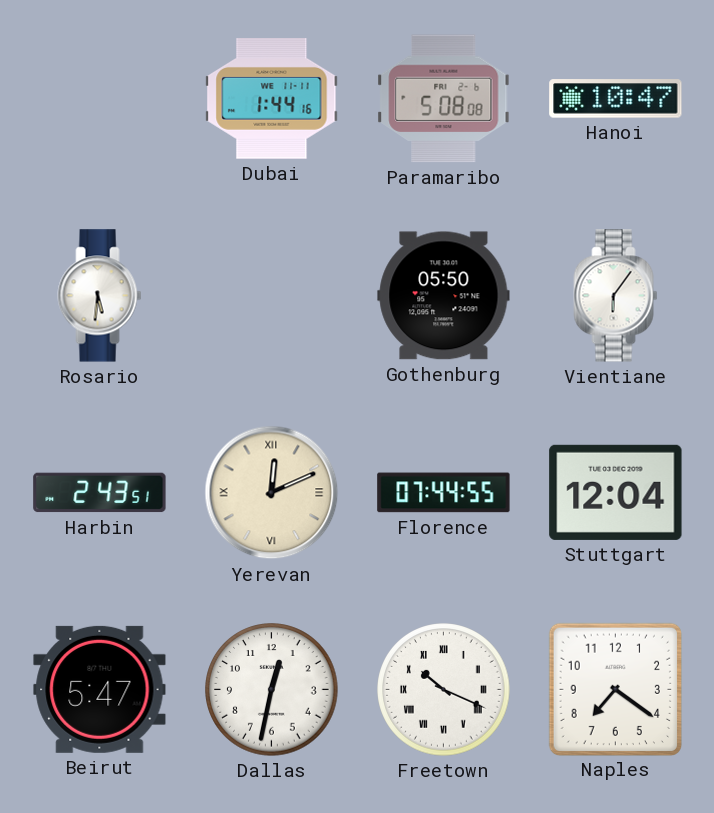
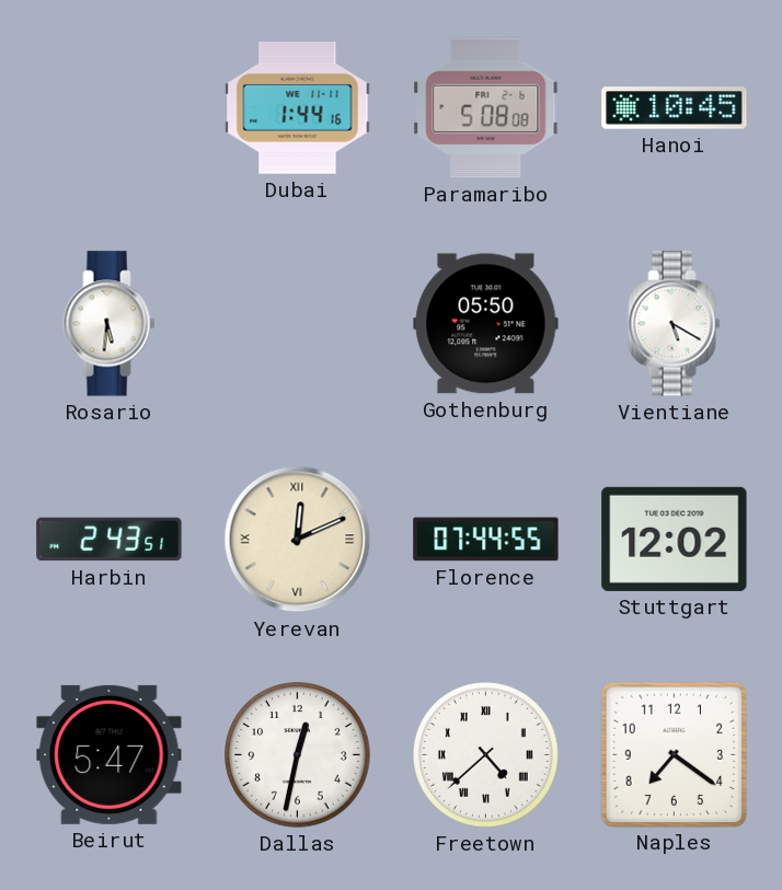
Hanoi: 10:47 -> 10:45
Vientiane: 6:06 -> 5:20
Stuttgart: 12:04 -> 12:02
Freetown: 10:19 -> 4:38
